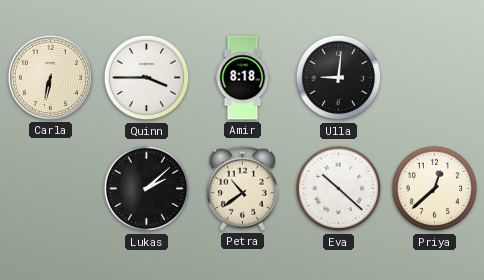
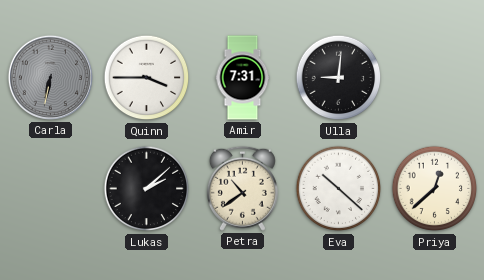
Carla dial: cream -> grey
Amir: 8:18 -> 7:31
